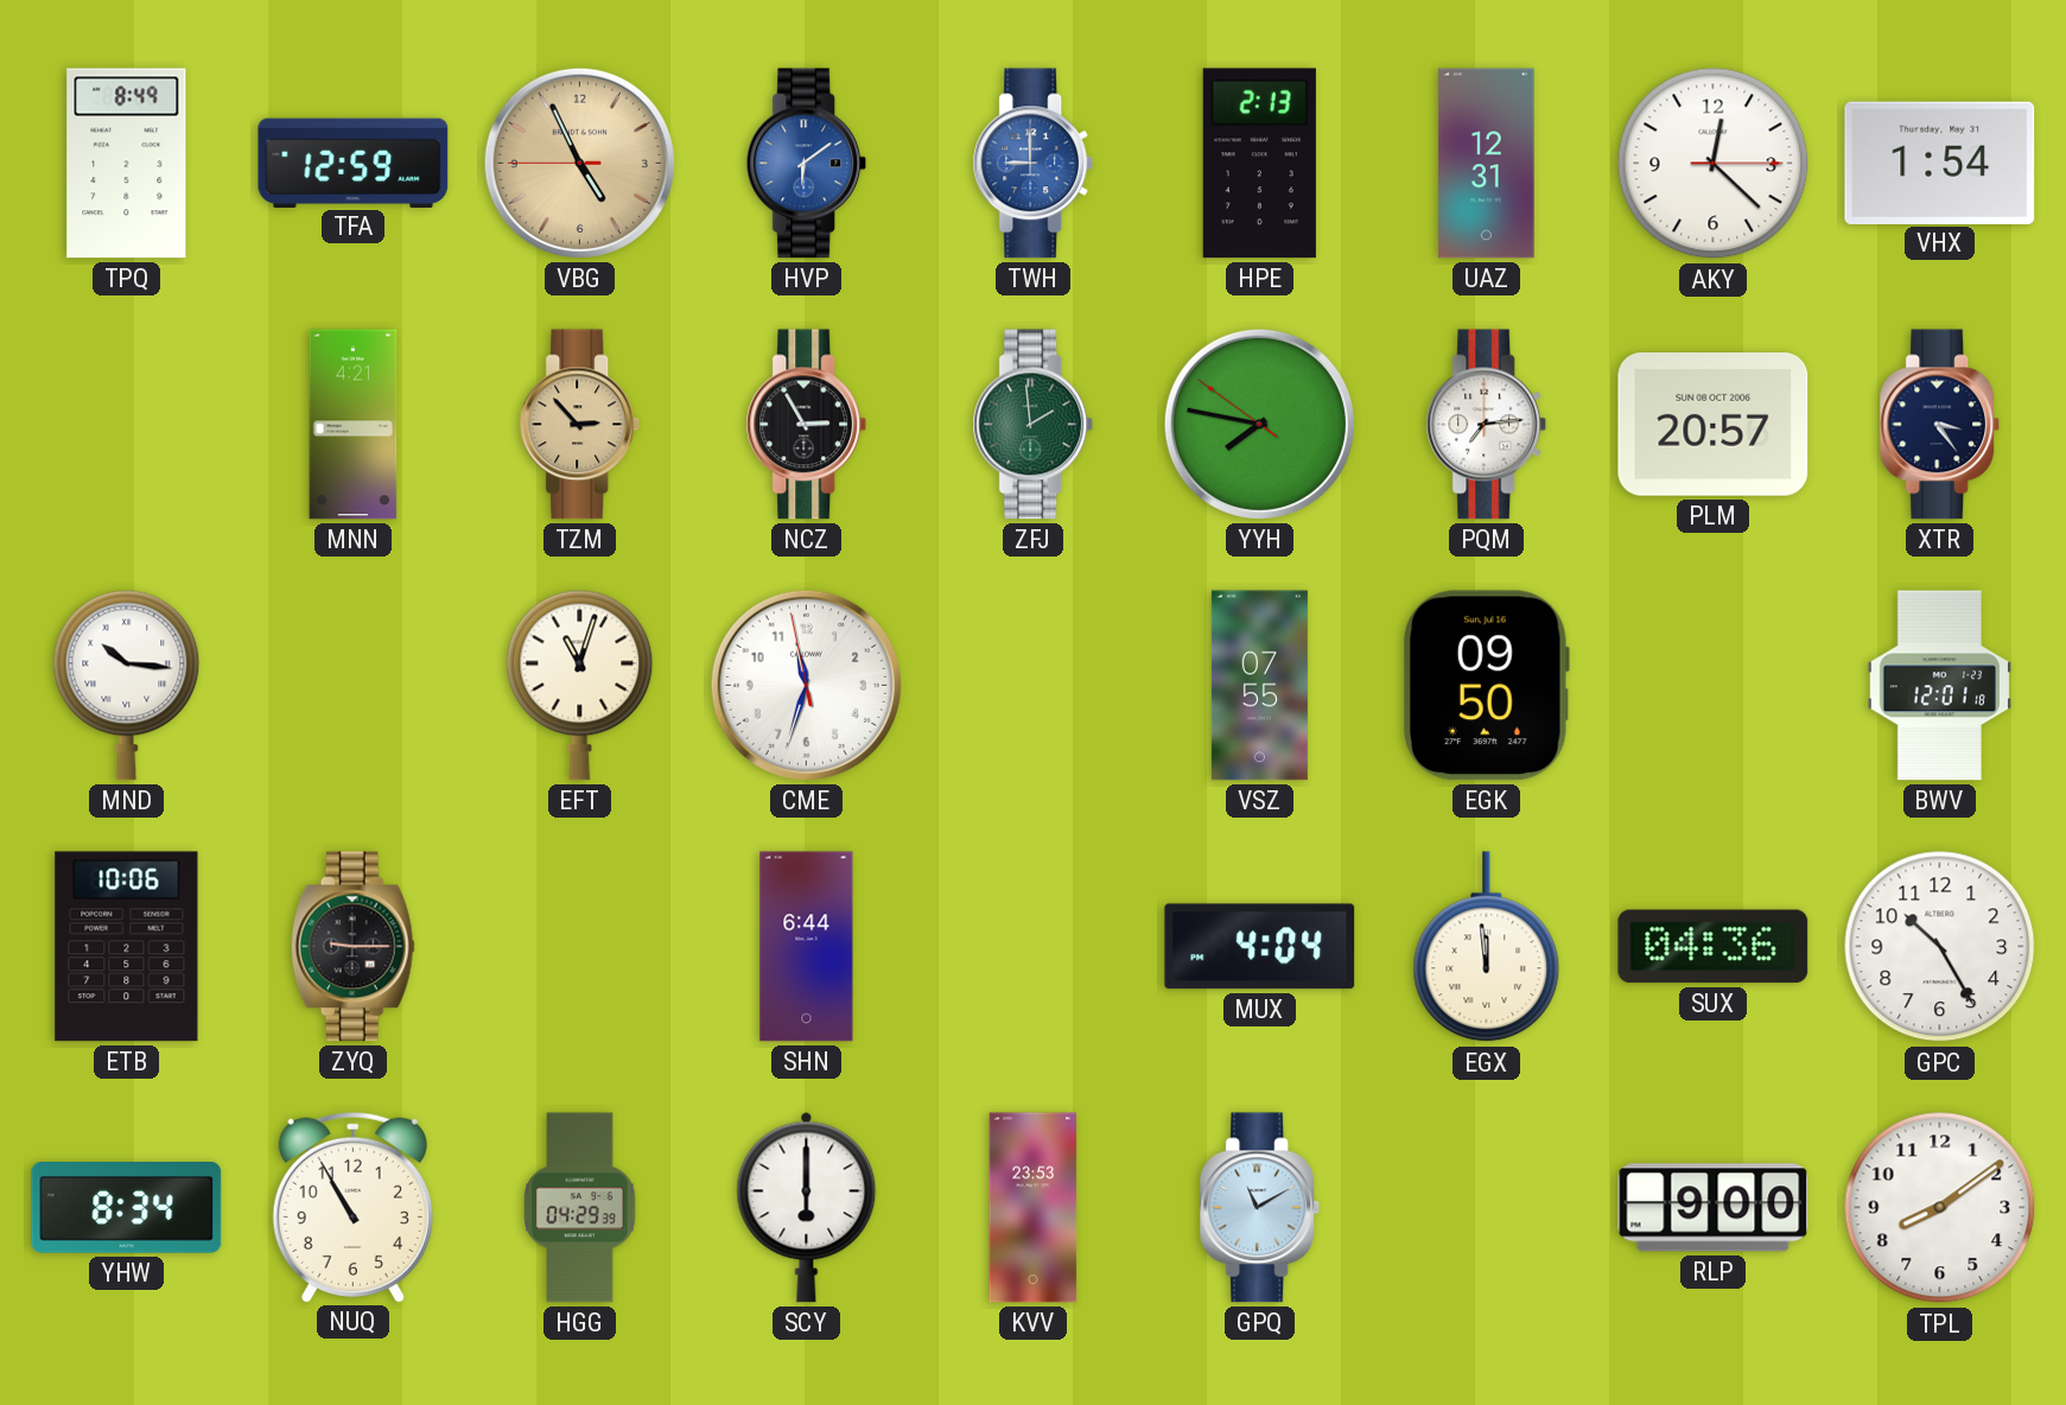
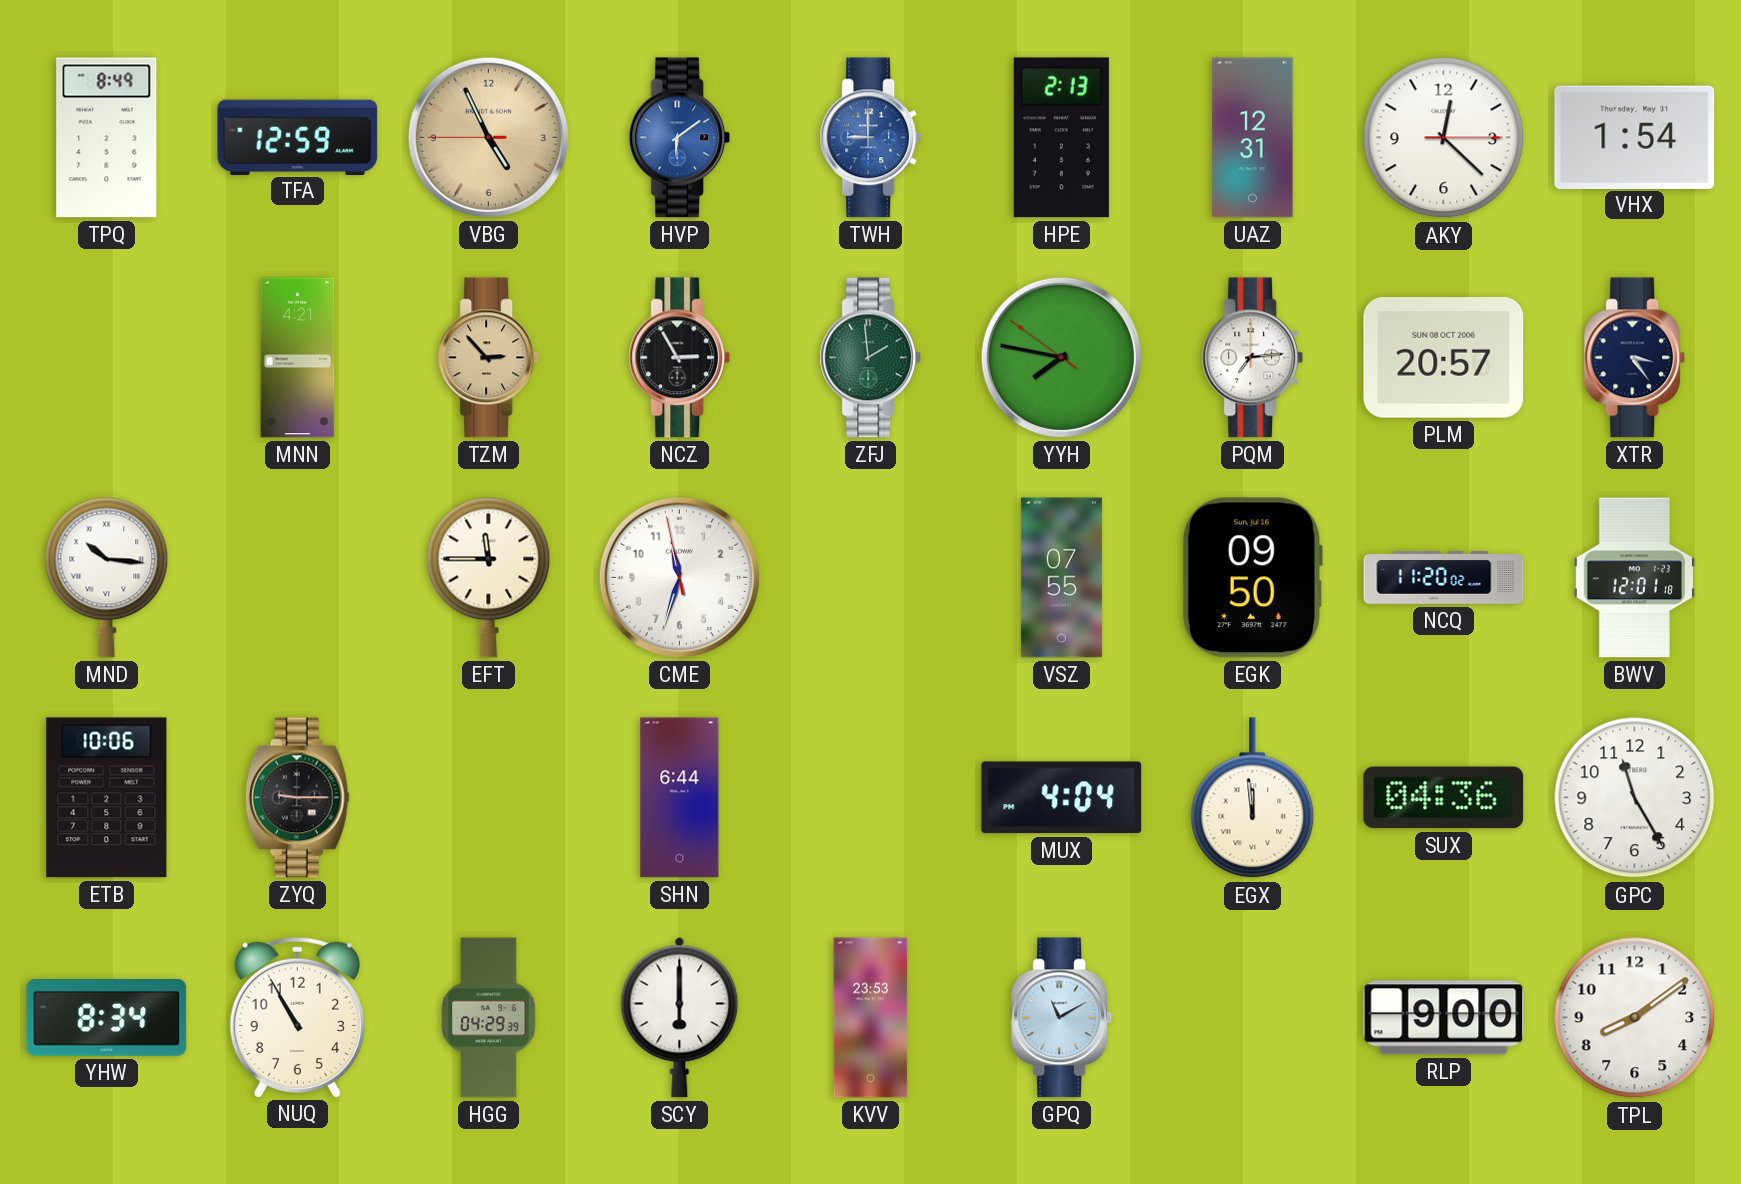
EFT: 11:03 -> 11:45
NCQ: none -> 11:20
GPC: 10:25 -> 11:25
